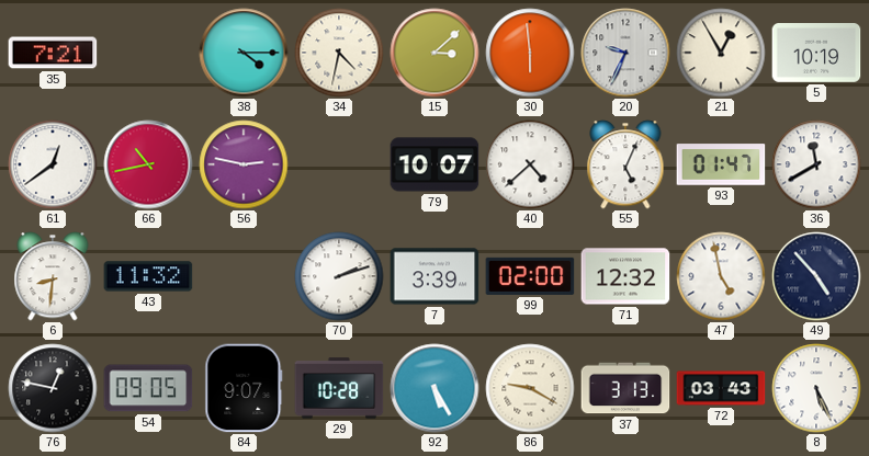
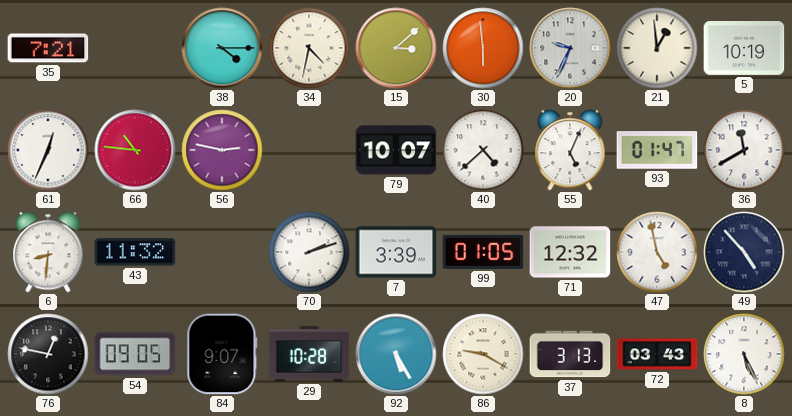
21: 12:55 -> 12:59
61: 12:39 -> 12:34
66: 10:43 -> 10:46
99: 02:00 -> 01:05
